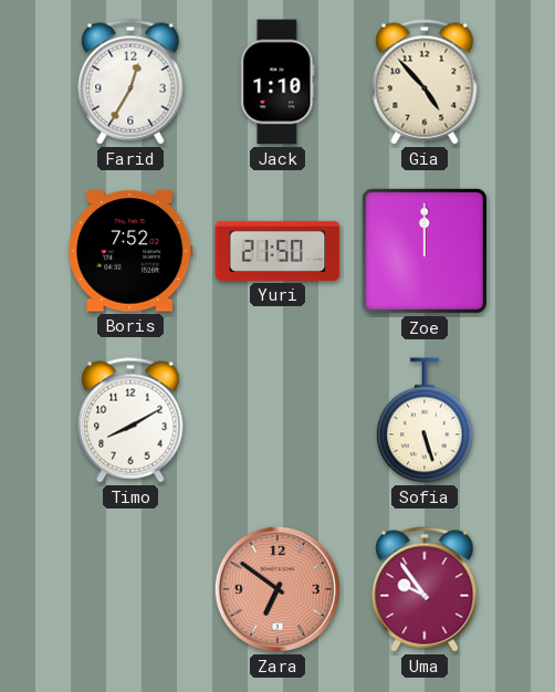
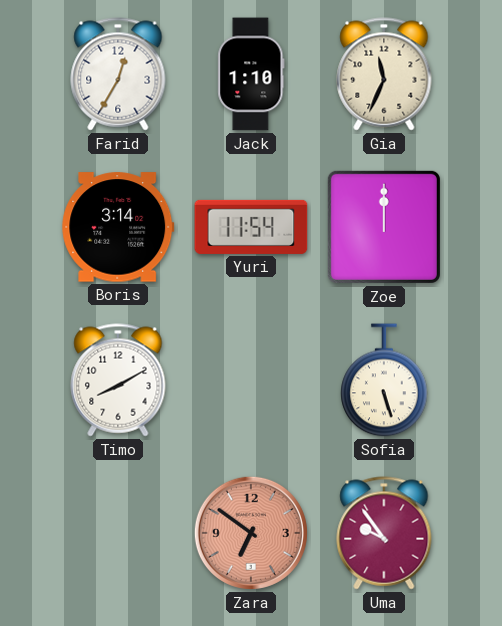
Gia: 4:53 -> 11:34
Boris: 7:52 -> 3:14
Yuri: 21:50 -> 11:54
